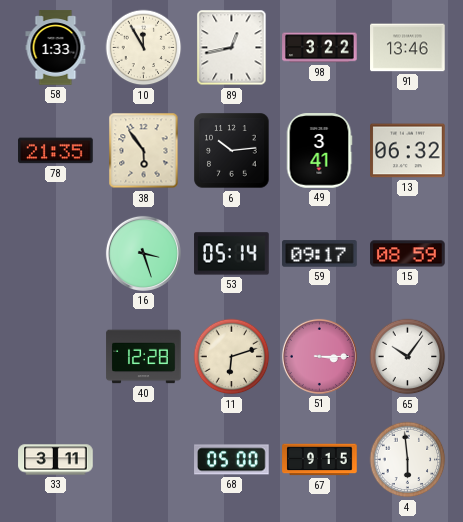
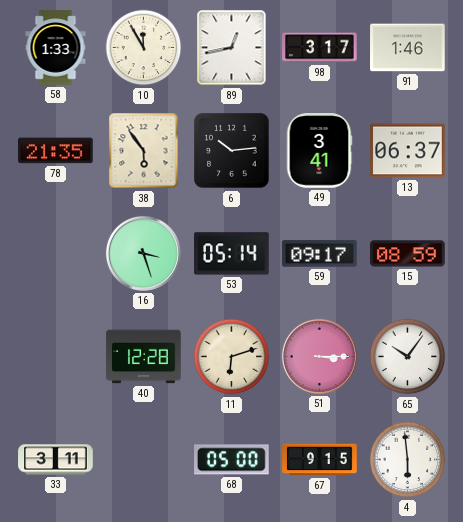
98: 3:22 -> 3:17
91: 13:46 -> 1:46
13: 06:32 -> 06:37
